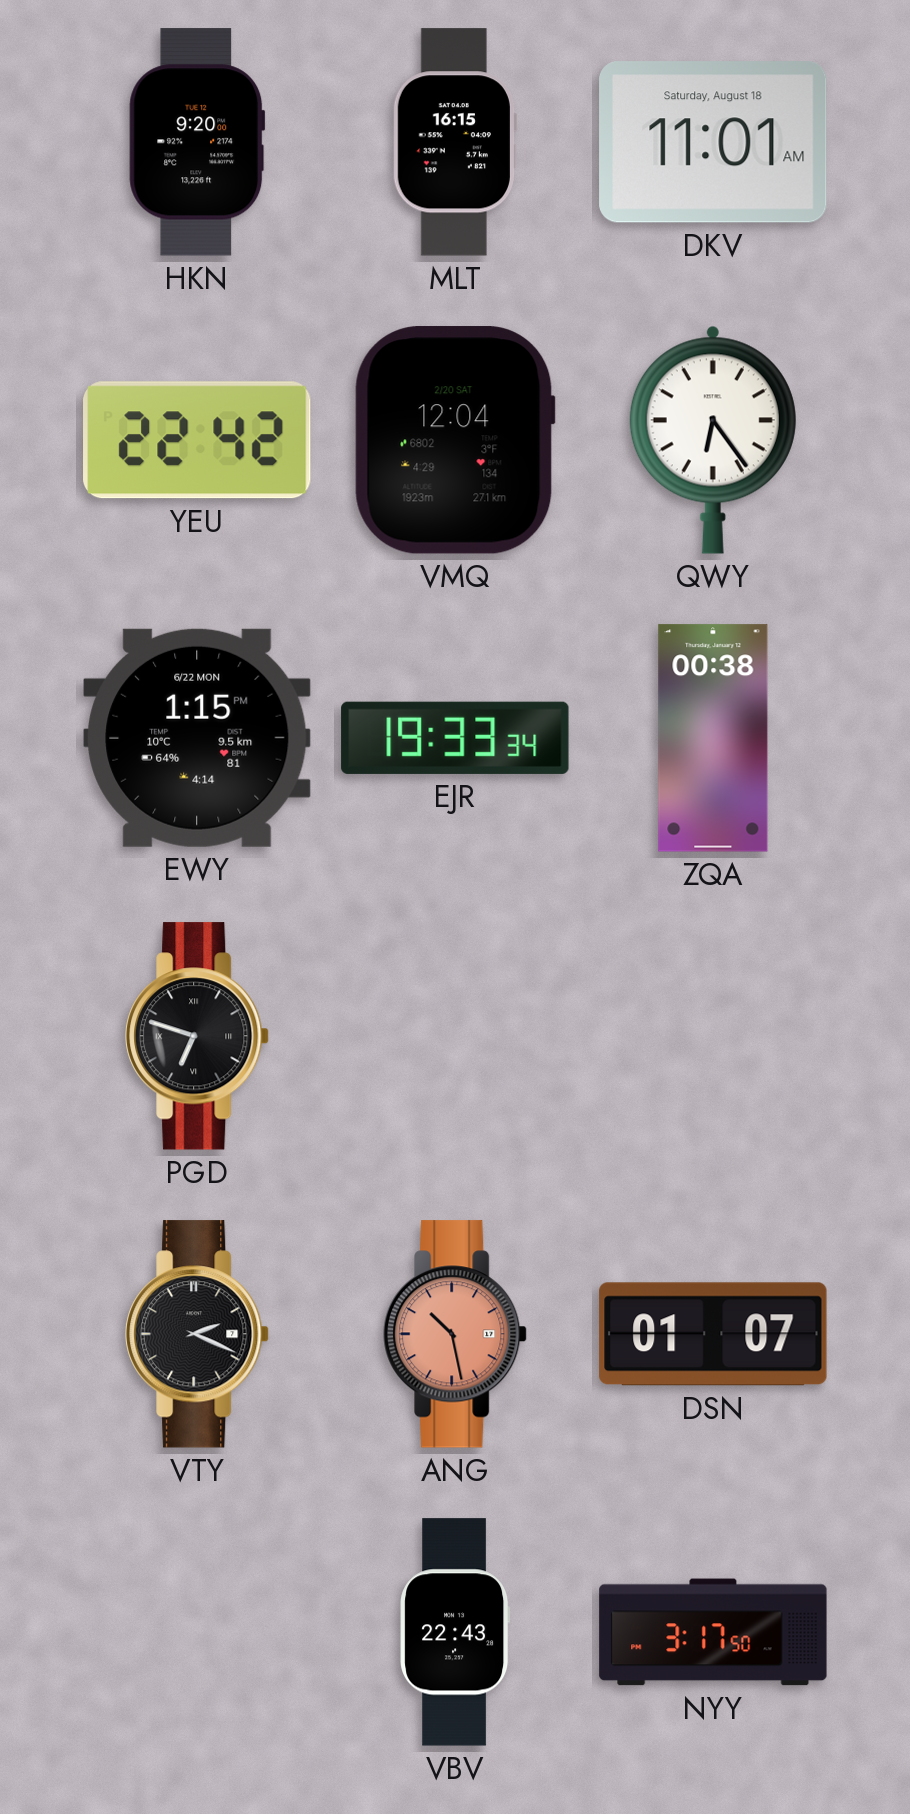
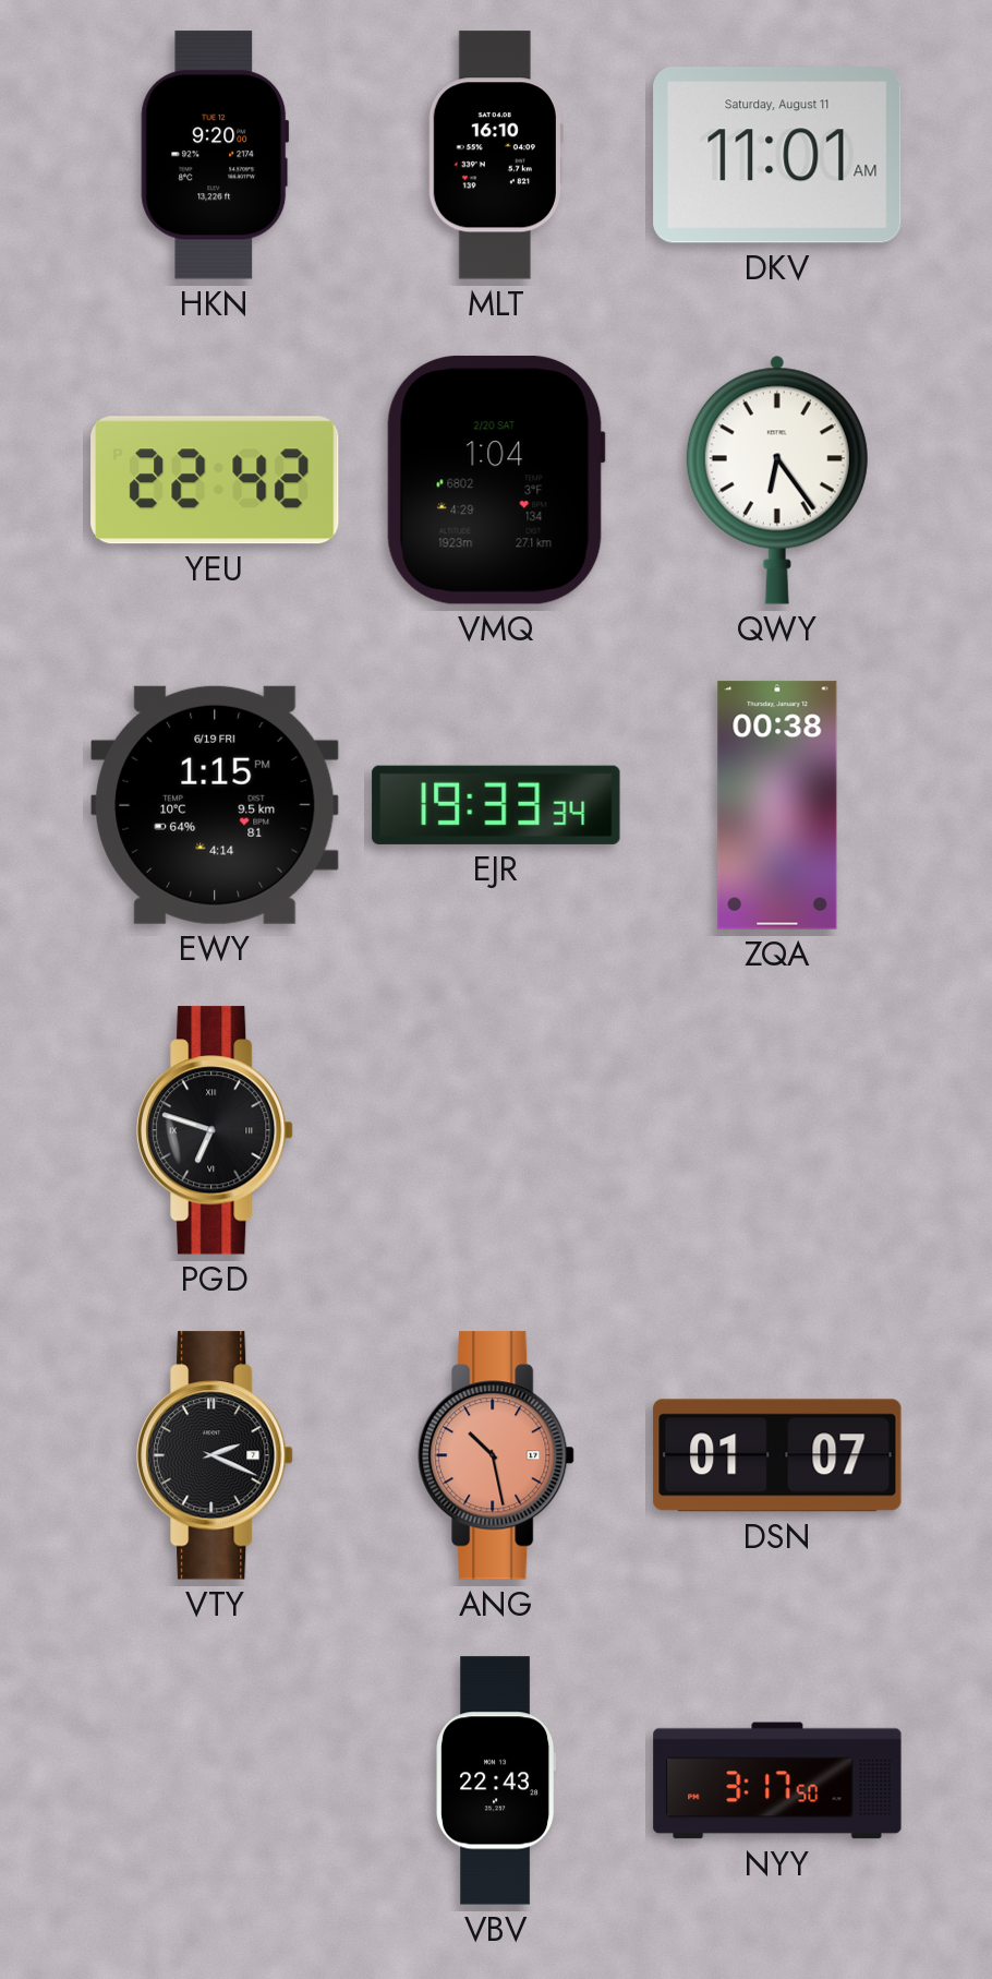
MLT: 16:15 -> 16:10
DKV date: Saturday, August 18 -> Saturday, August 11
VMQ: 12:04 -> 1:04
EWY date: 6/22 MON -> 6/19 FRI
